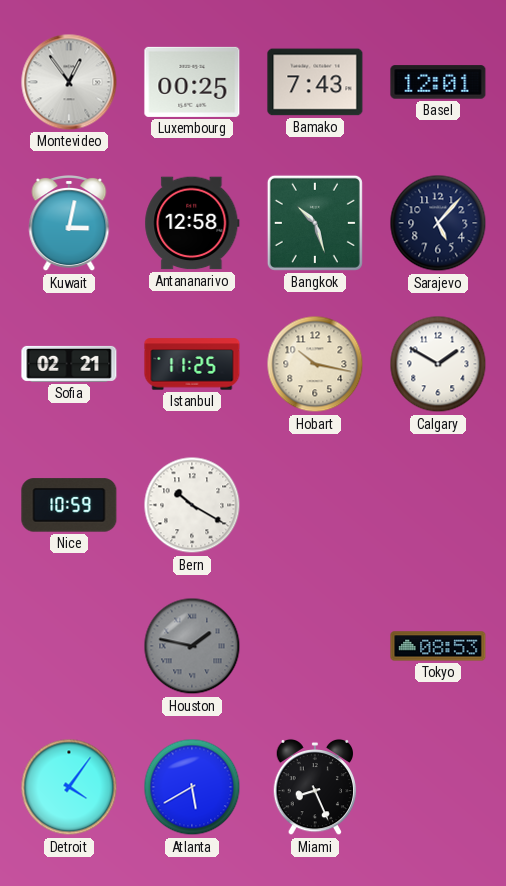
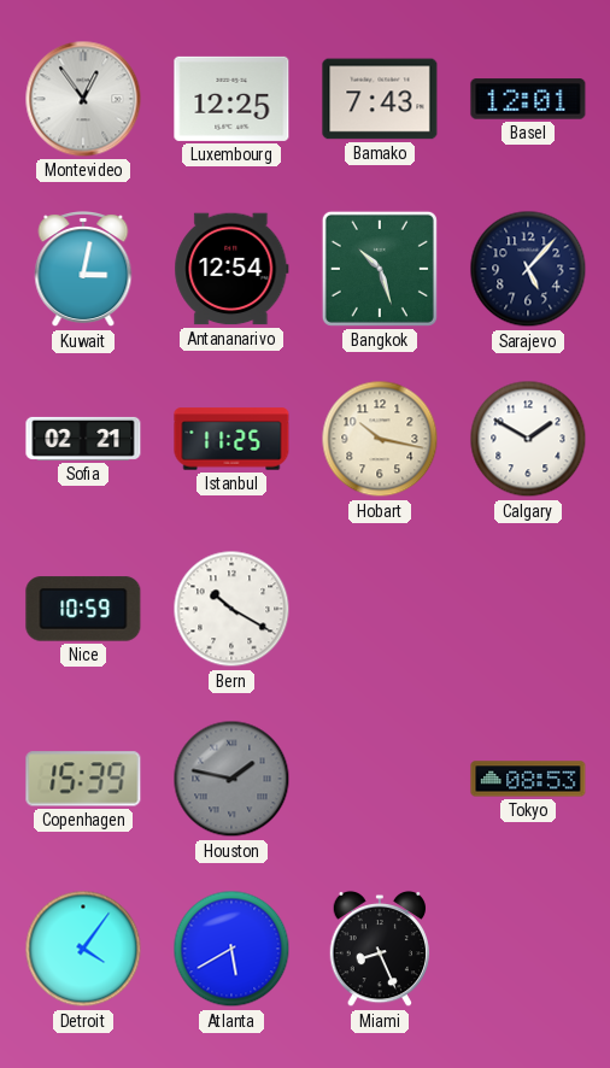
Luxembourg: 00:25 -> 12:25
Antananarivo: 12:58 -> 12:54
Copenhagen: none -> 15:39
